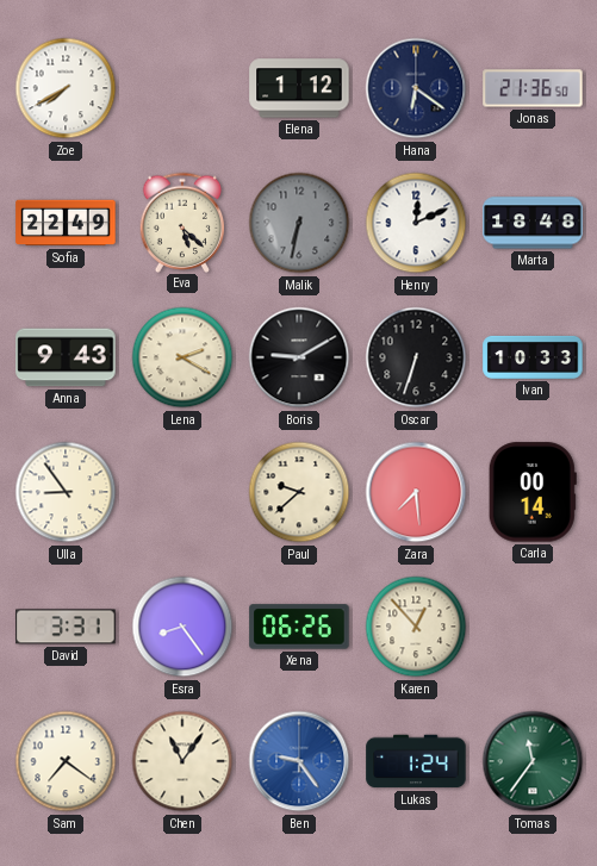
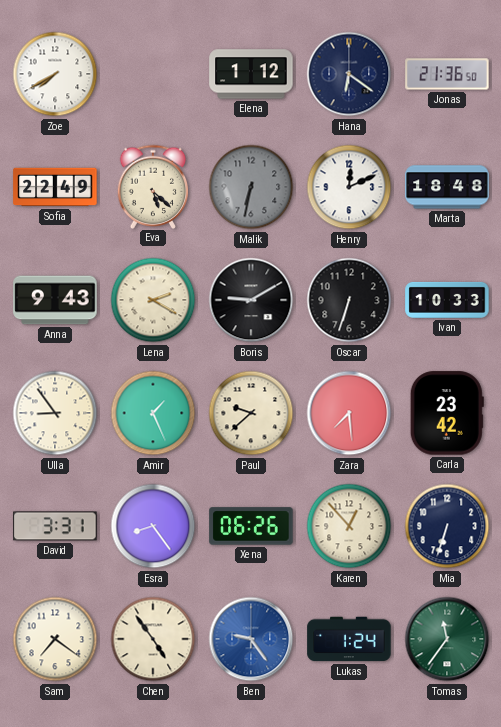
Amir: none -> 1:26
Carla: 00:14 -> 23:42
Mia: none -> 6:33
Chen: 11:06 -> 4:54
